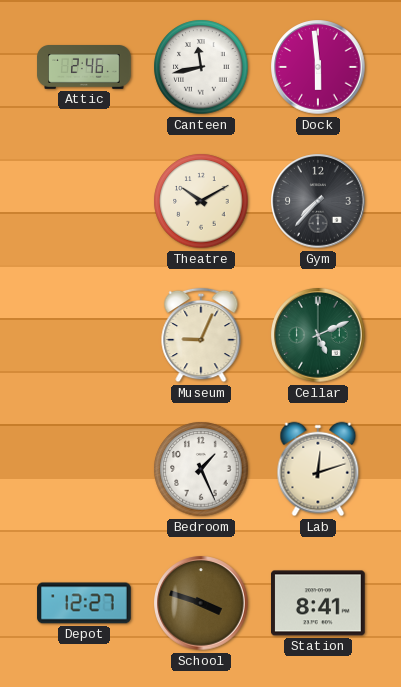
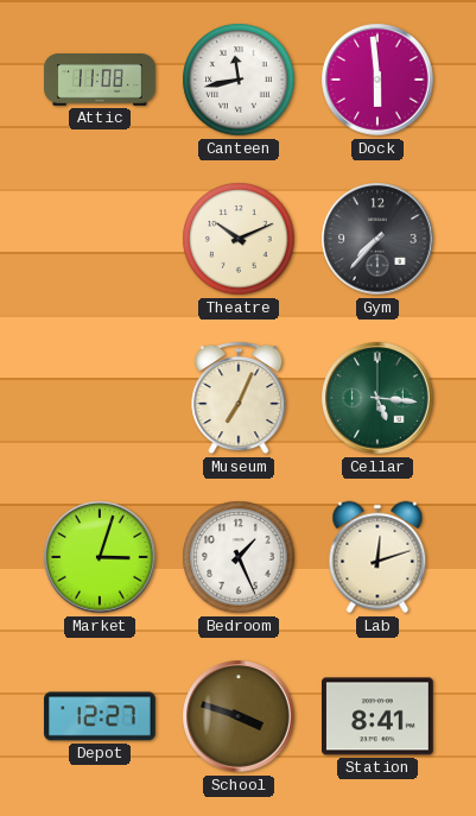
Attic: 2:46 -> 11:08
Theatre: 10:10 -> 10:11
Museum: 9:04 -> 7:04
Cellar: 5:11 -> 5:16
Market: none -> 3:03
